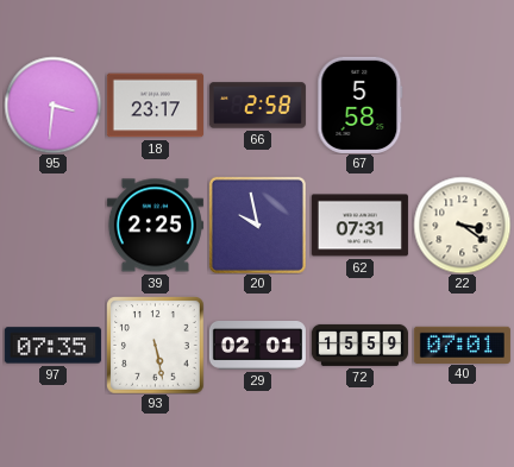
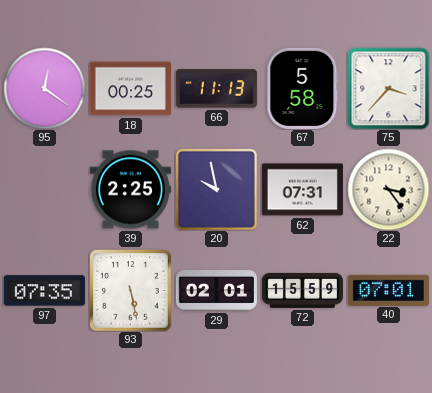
95: 3:31 -> 12:21
18: 23:17 -> 00:25
66: 2:58 -> 11:13
75: none -> 3:37
22: 3:21 -> 3:24
